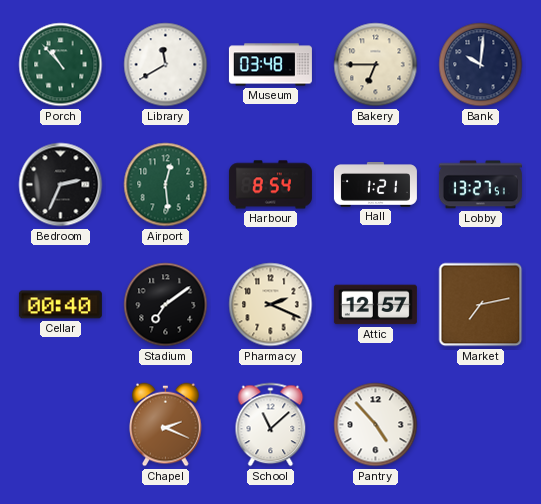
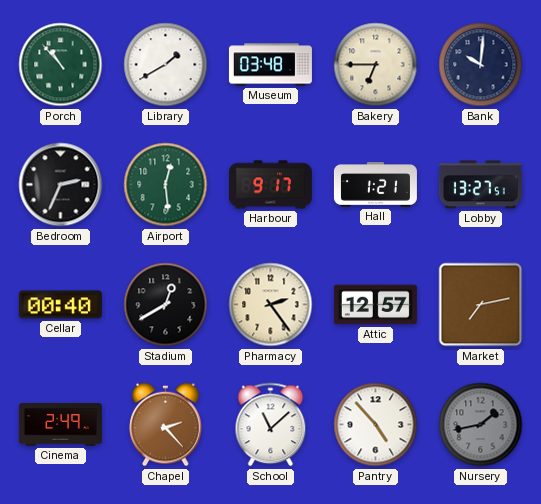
Library: 11:40 -> 1:40
Harbour: 8:54 -> 9:17
Stadium: 7:09 -> 12:40
Pharmacy: 2:19 -> 2:24
Cinema: none -> 2:49
Chapel: 2:19 -> 2:23
Nursery: none -> 1:43
